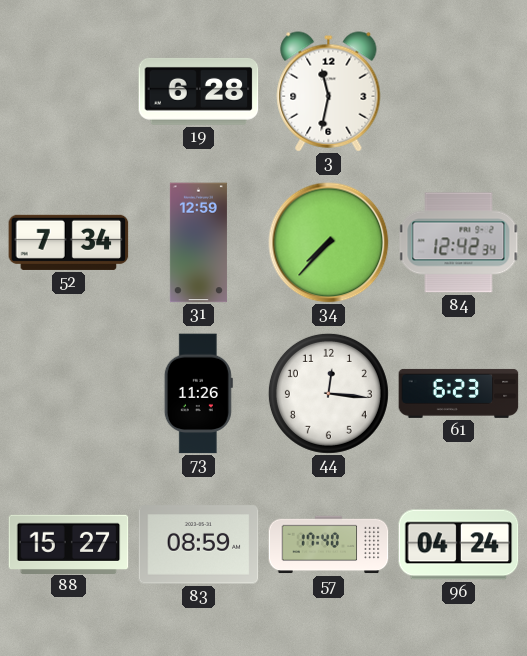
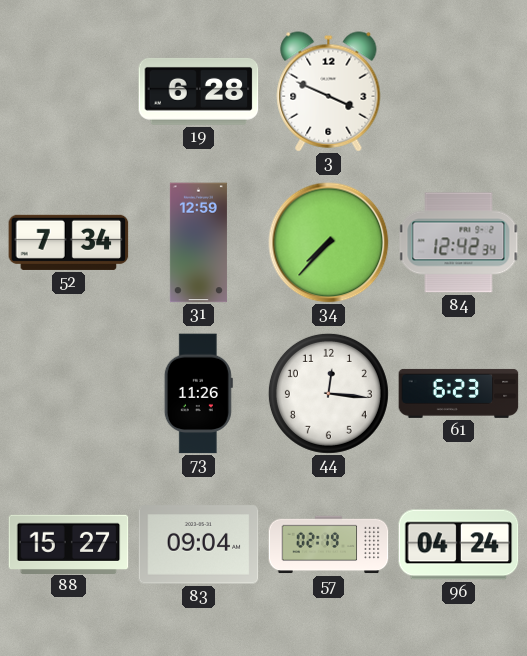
3: 11:32 -> 3:49
83: 08:59 -> 09:04
57: 17:40 -> 02:19
